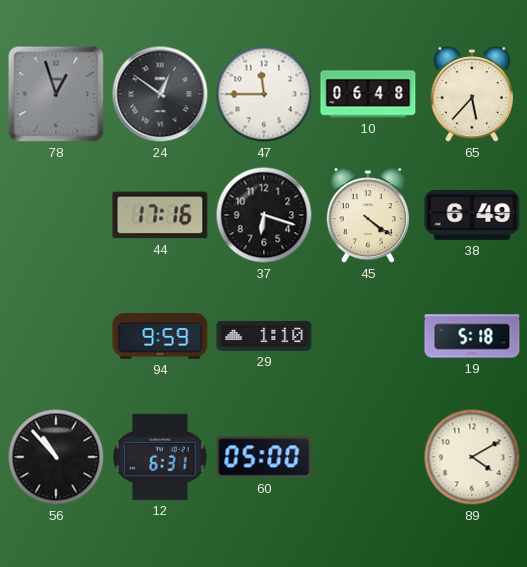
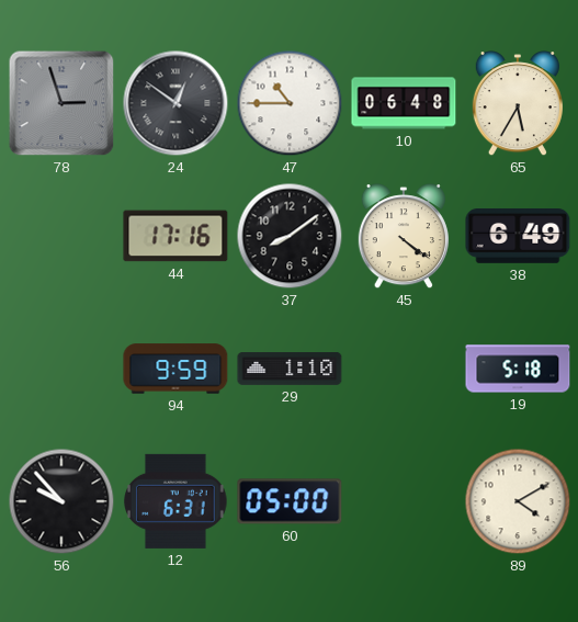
78: 12:57 -> 2:57
47: 11:45 -> 10:45
65: 5:37 -> 5:35
37: 6:18 -> 8:09
56: 10:53 -> 9:53
